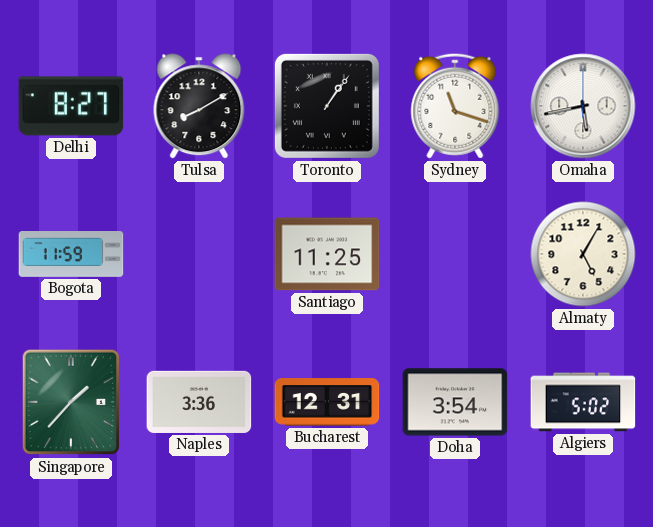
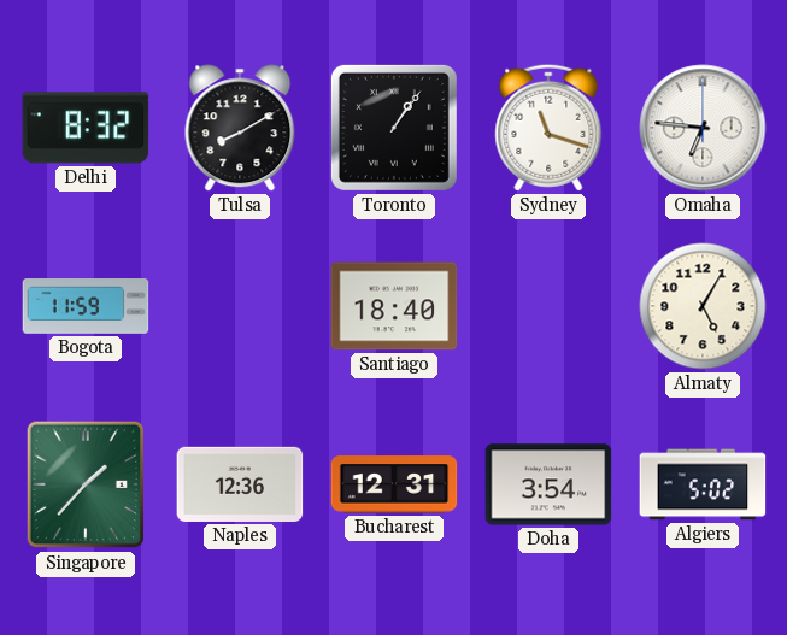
Delhi: 8:27 -> 8:32
Omaha: 5:43 -> 6:46
Santiago: 11:25 -> 18:40
Naples: 3:36 -> 12:36
